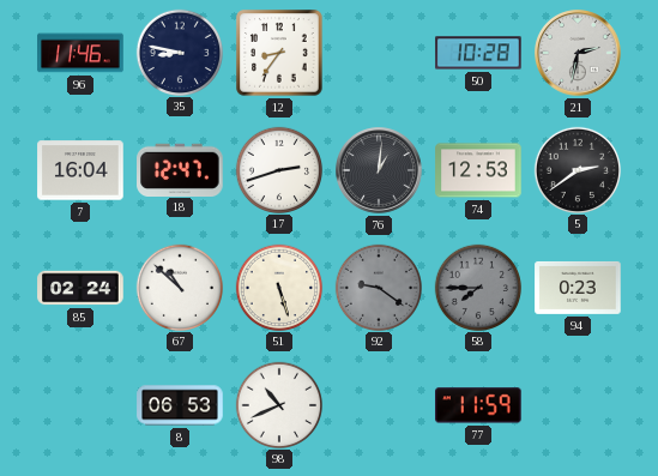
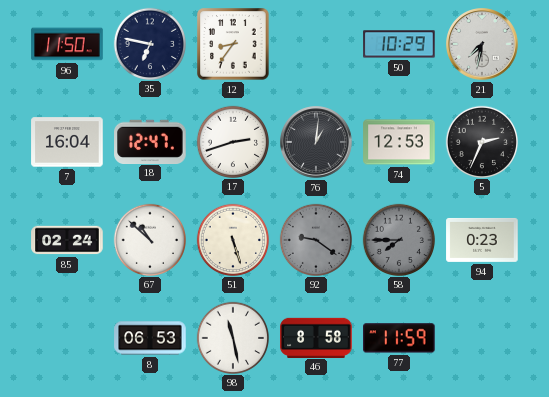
96: 11:46 -> 11:50
35: 8:47 -> 6:47
50: 10:28 -> 10:29
21: 2:32 -> 7:32
5: 2:39 -> 2:34
98: 10:41 -> 11:28
46: none -> 8:58
